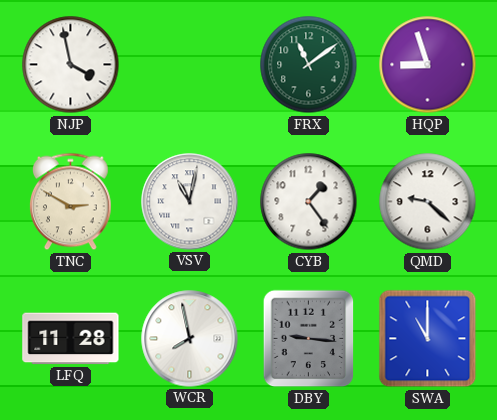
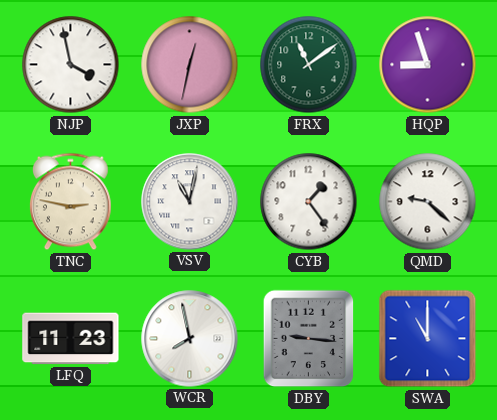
JXP: none -> 12:32
TNC: 2:50 -> 2:47
LFQ: 11:28 -> 11:23
